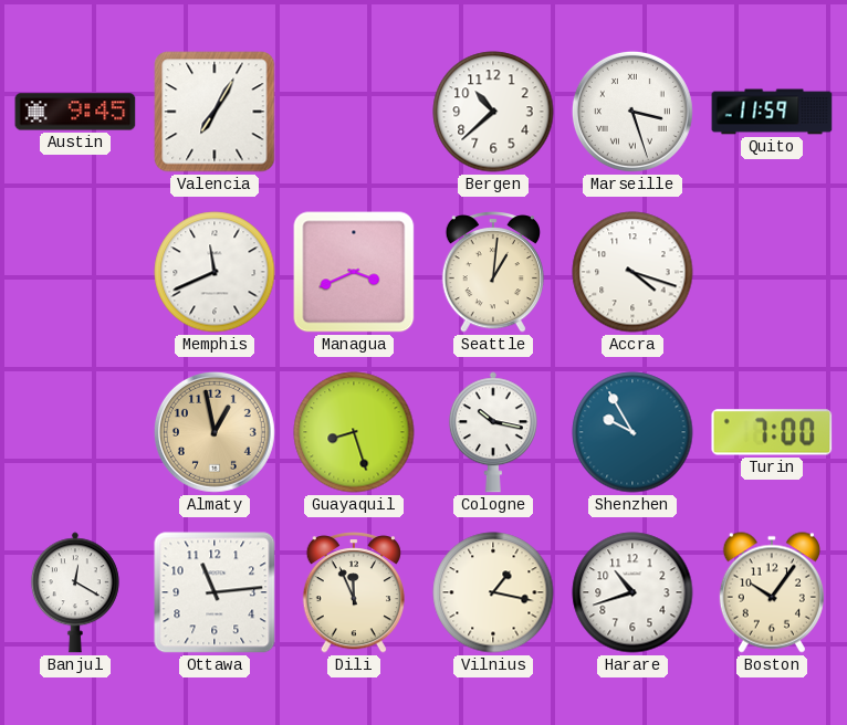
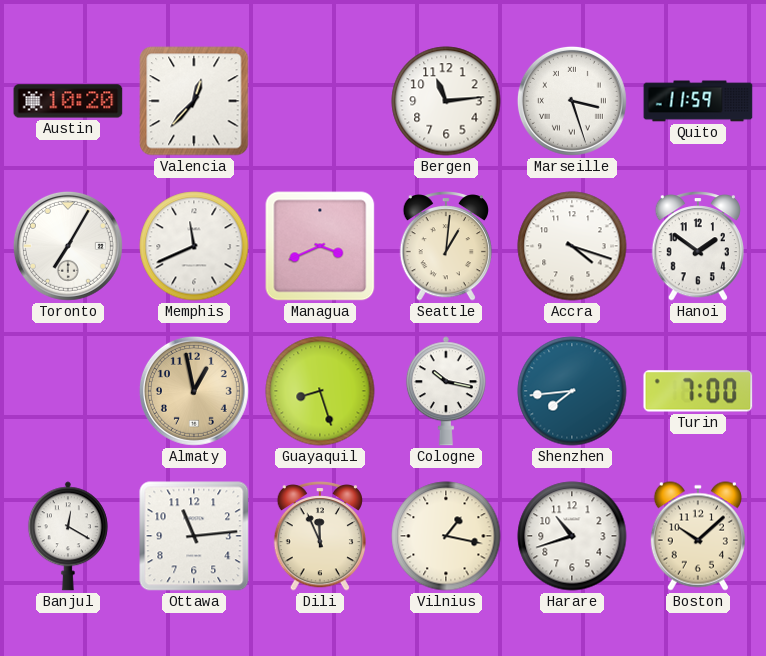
Austin: 9:45 -> 10:20
Valencia: 7:05 -> 12:37
Bergen: 10:38 -> 11:14
Toronto: none -> 7:05
Hanoi: none -> 1:51
Shenzhen: 9:55 -> 7:44
Boston: 10:06 -> 10:08
